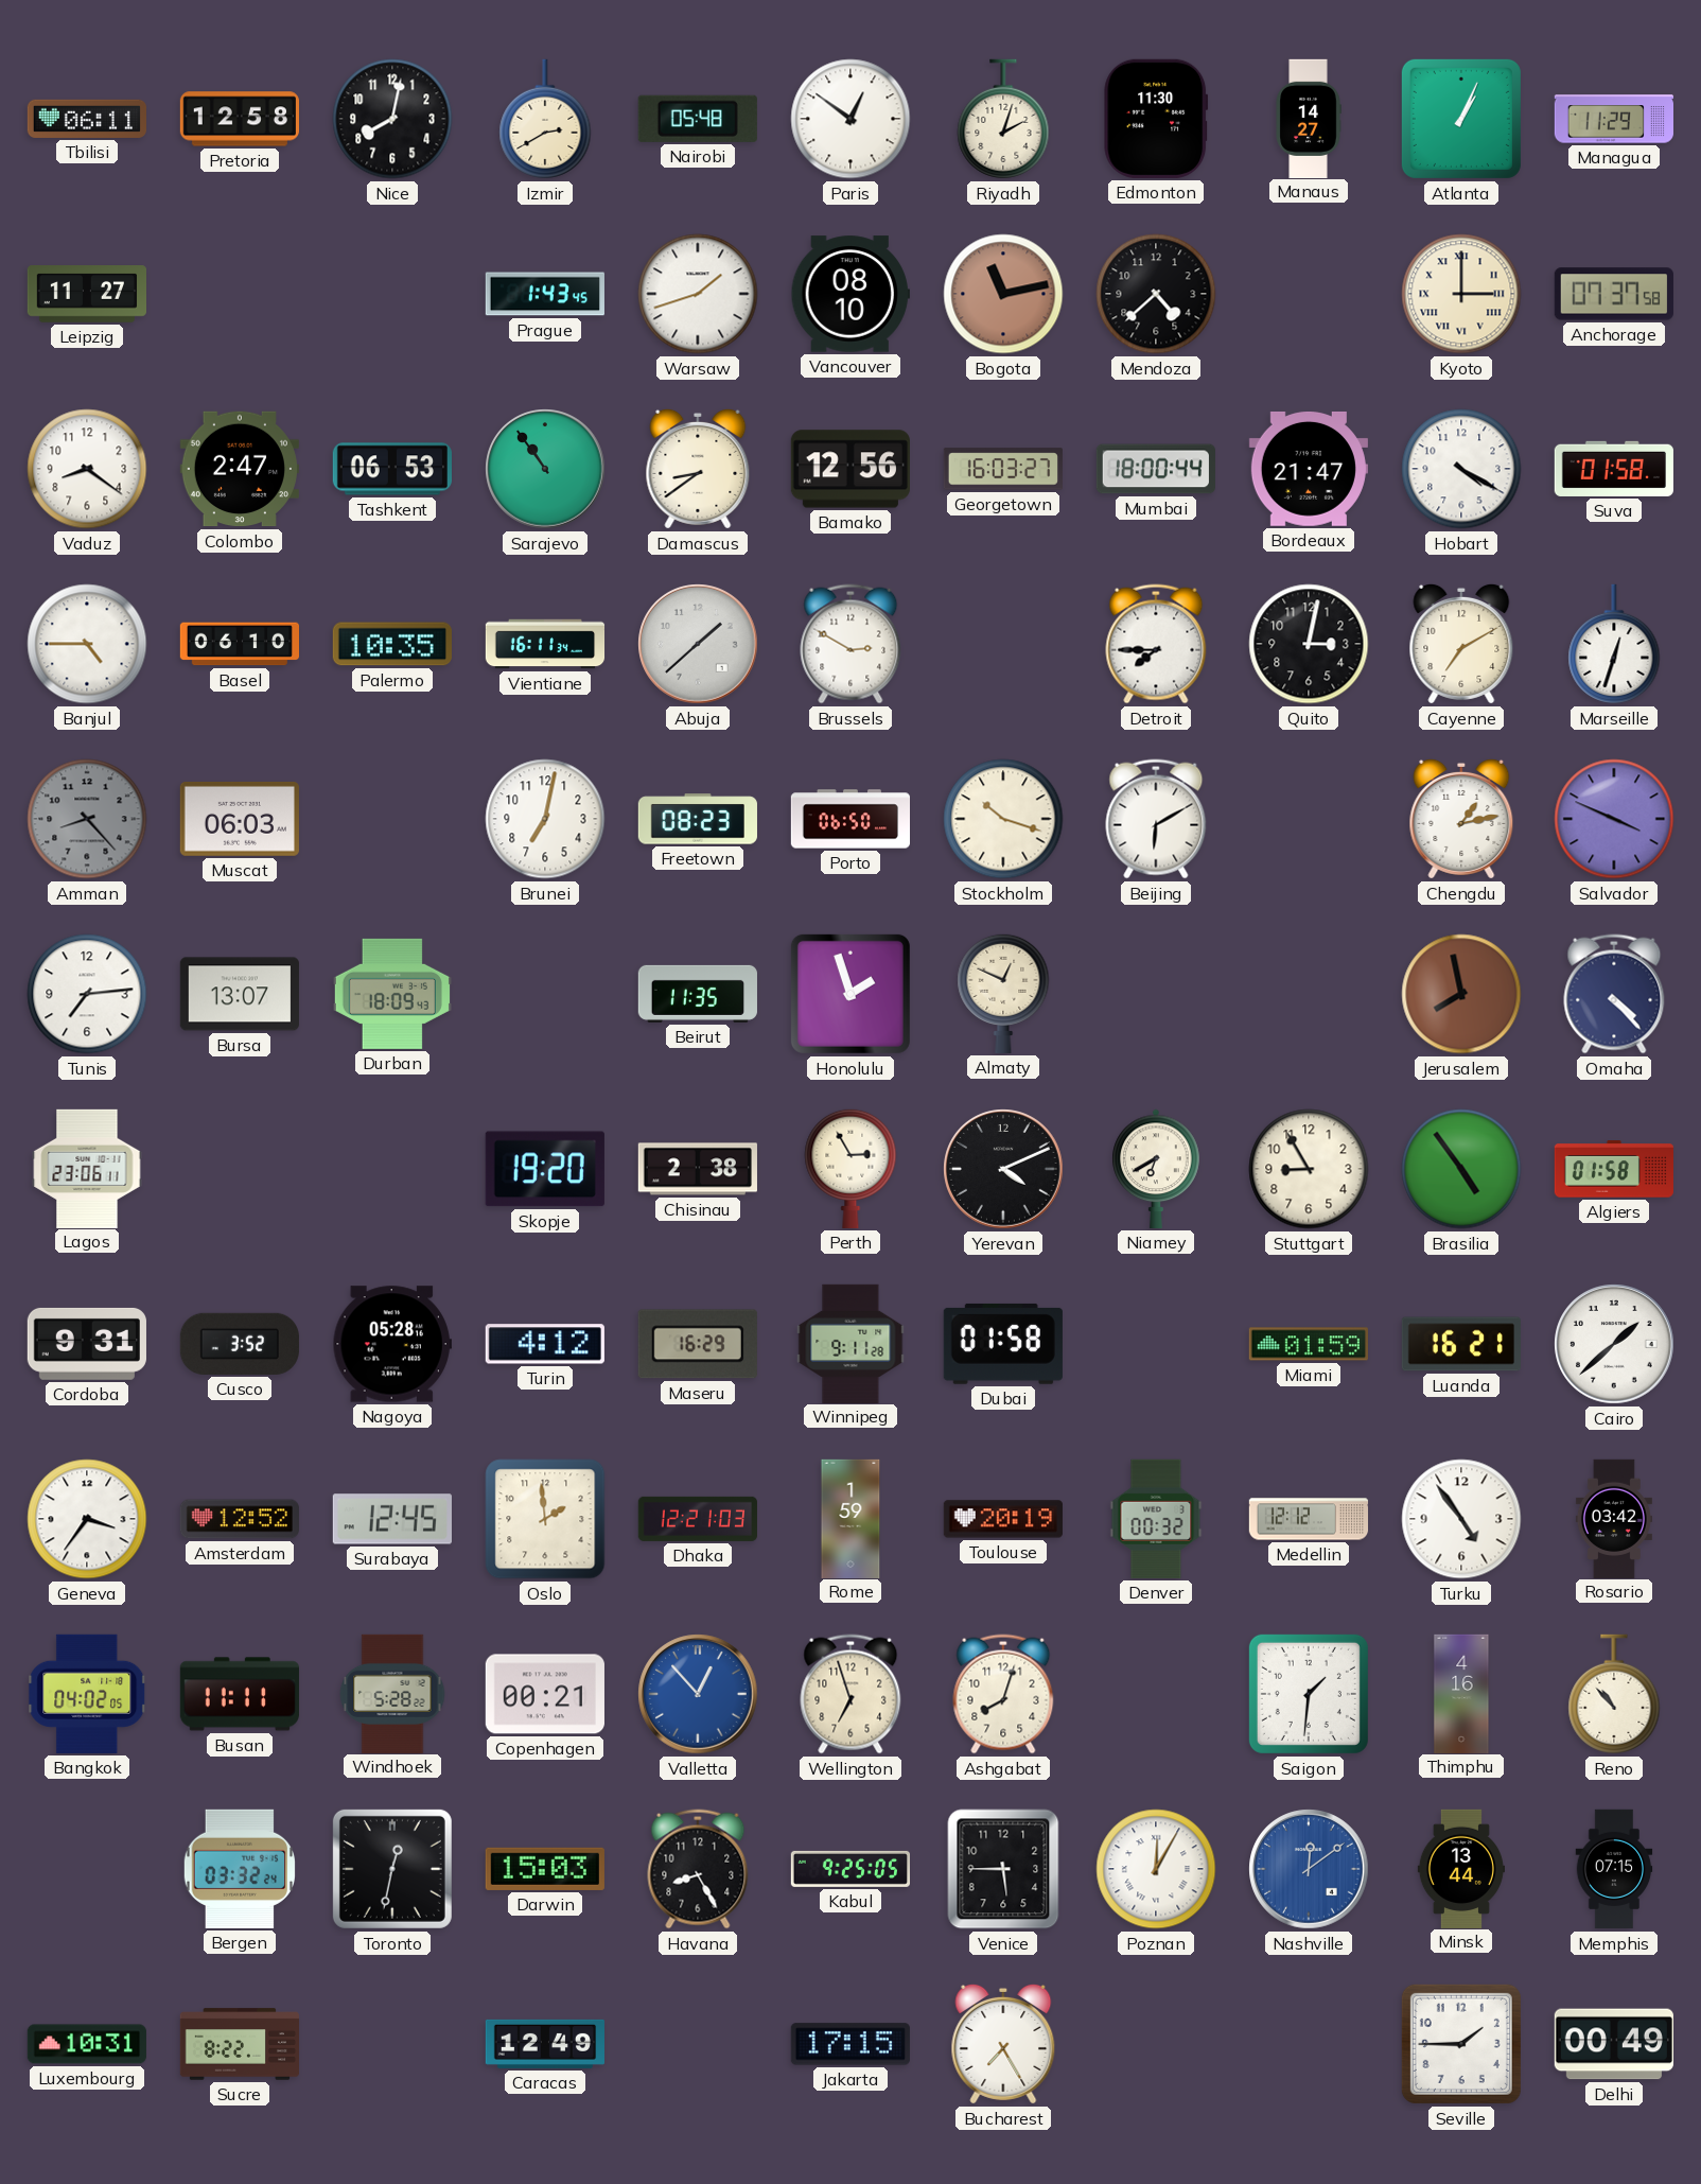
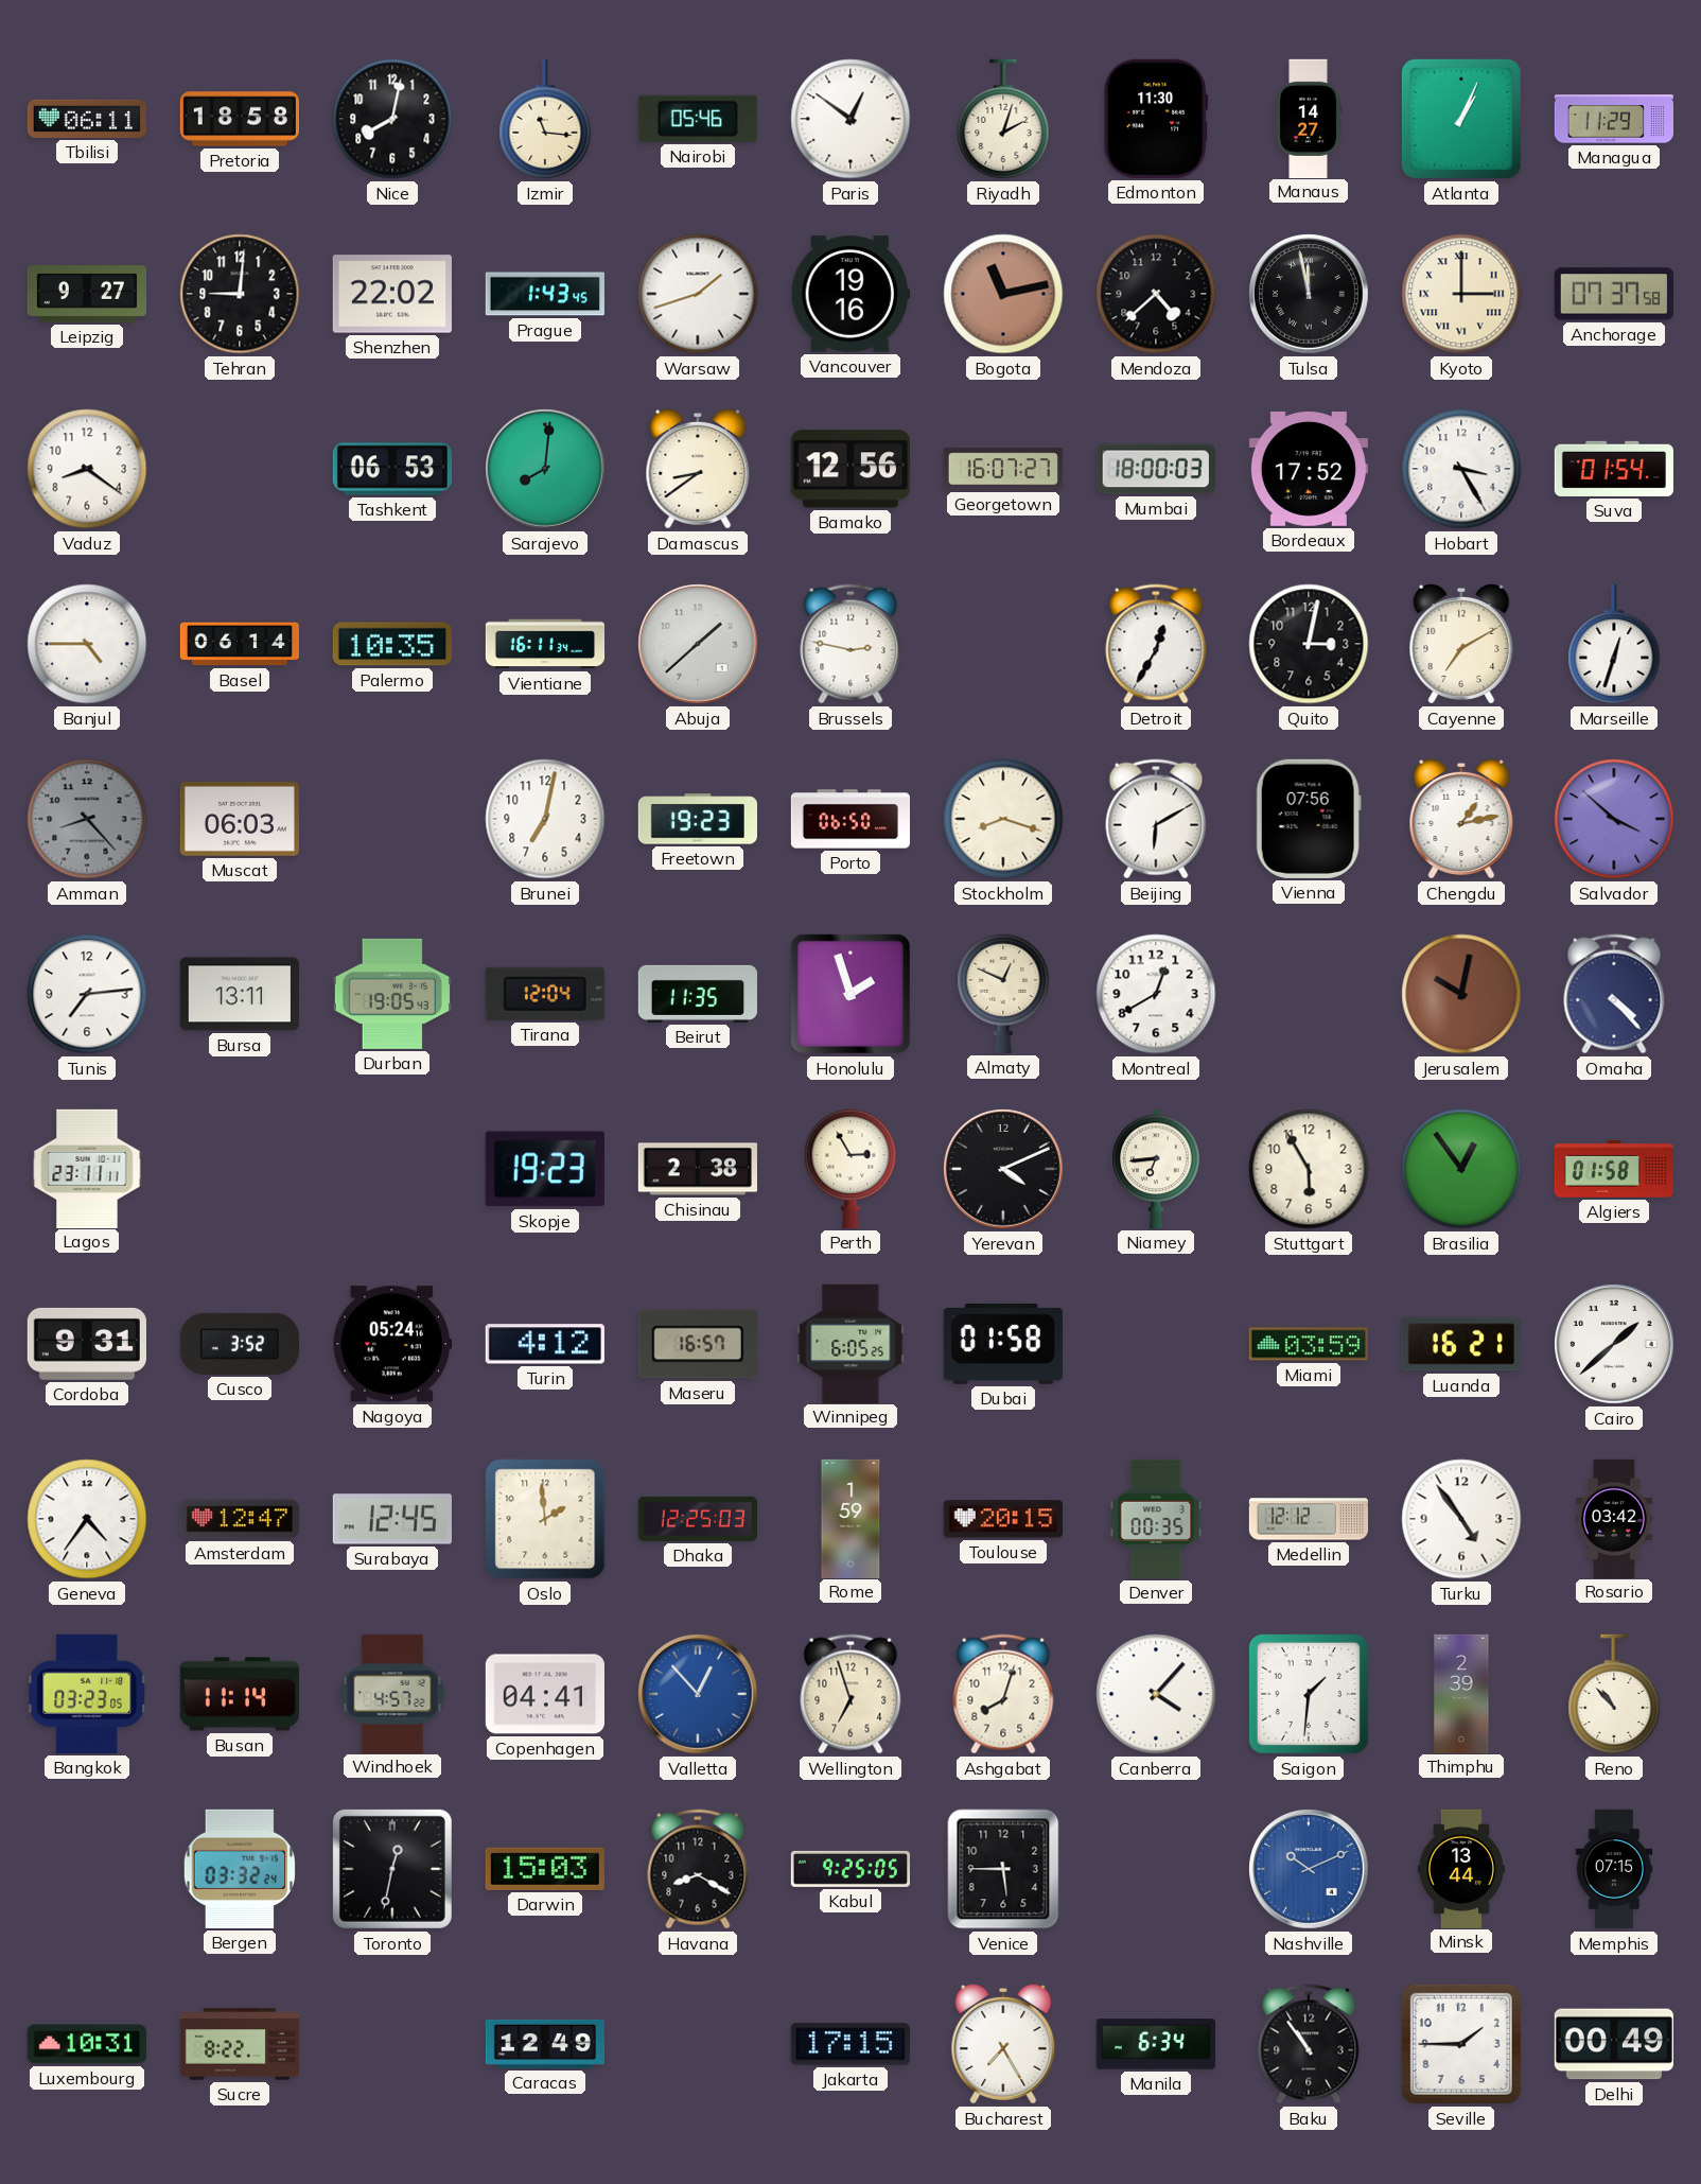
Pretoria: 12:58 -> 18:58
Izmir: 2:40 -> 11:16
Nairobi: 05:48 -> 05:46
Leipzig: 11:27 -> 9:27
Tehran: none -> 9:01
Shenzhen: none -> 22:02
Vancouver: 08:10 -> 19:16
Tulsa: none -> 11:58
Colombo: 2:47 -> none
Sarajevo: 10:54 -> 8:01
Georgetown: 16:03 -> 16:07
Mumbai: 18:00:44 -> 18:00:03
Bordeaux: 21:47 -> 17:52
Hobart: 4:20 -> 3:25
Suva: 01:58 -> 01:54
Basel: 06:10 -> 06:14
Brussels: 2:50 -> 2:47
Detroit: 7:45 -> 12:35
Freetown: 08:23 -> 19:23
Stockholm: 10:18 -> 8:18
Vienna: none -> 07:56
Salvador: 3:49 -> 3:52
Bursa: 13:07 -> 13:11
Durban: 18:09 -> 19:05
Tirana: none -> 12:04
Montreal: none -> 12:40
Jerusalem: 7:58 -> 10:02
Lagos: 23:06 -> 23:11
Skopje: 19:20 -> 19:23
Niamey: 6:40 -> 6:44
Stuttgart: 8:55 -> 5:55
Brasilia: 4:54 -> 12:54
Nagoya: 05:28 -> 05:24
Maseru: 16:29 -> 16:57
Winnipeg: 9:11 -> 6:05
Miami: 01:59 -> 03:59
Geneva: 3:36 -> 4:36
Amsterdam: 12:52 -> 12:47
Dhaka: 12:21 -> 12:25
Toulouse: 20:19 -> 20:15
Denver: 00:32 -> 00:35
Bangkok: 04:02 -> 03:23
Busan: 11:11 -> 11:14
Windhoek: 5:28 -> 4:57
Copenhagen: 00:21 -> 04:41
Canberra: none -> 4:07
Thimphu: 4:16 -> 2:39
Havana: 8:25 -> 8:20
Poznan: 12:05 -> none
Nashville: 12:09 -> 10:11
Manila: none -> 6:34
Baku: none -> 10:54
